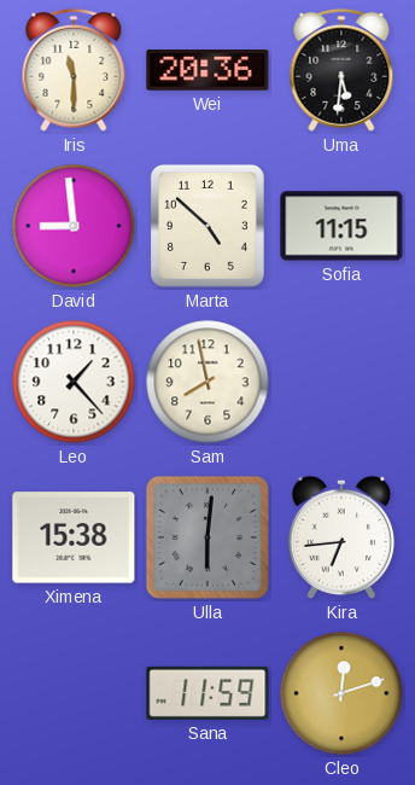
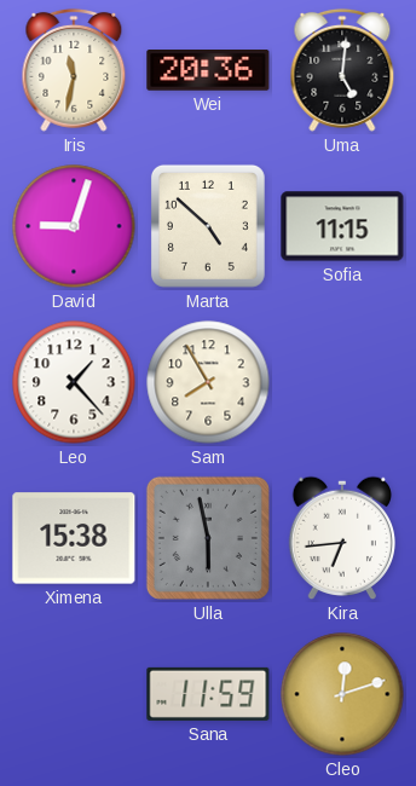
Iris: 11:30 -> 11:32
Uma: 5:31 -> 5:01
David: 8:59 -> 9:03
Sam: 7:58 -> 7:55
Ulla: 6:01 -> 5:58
